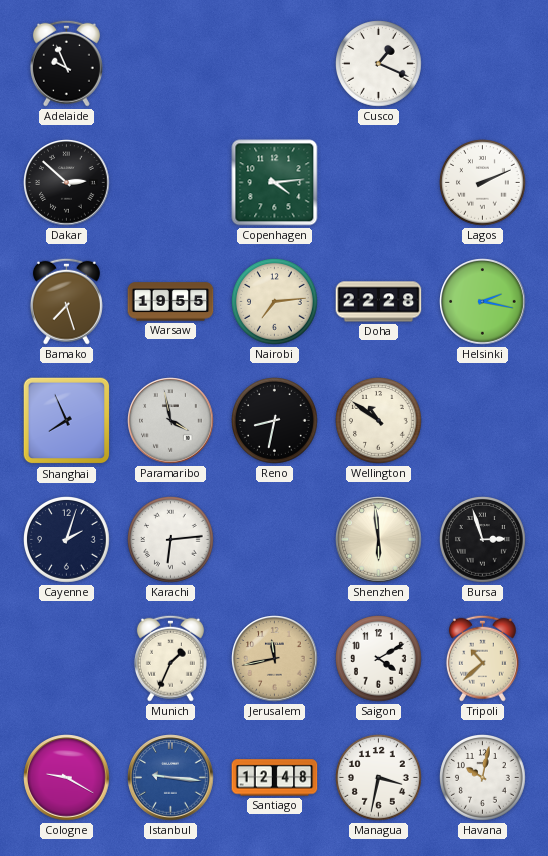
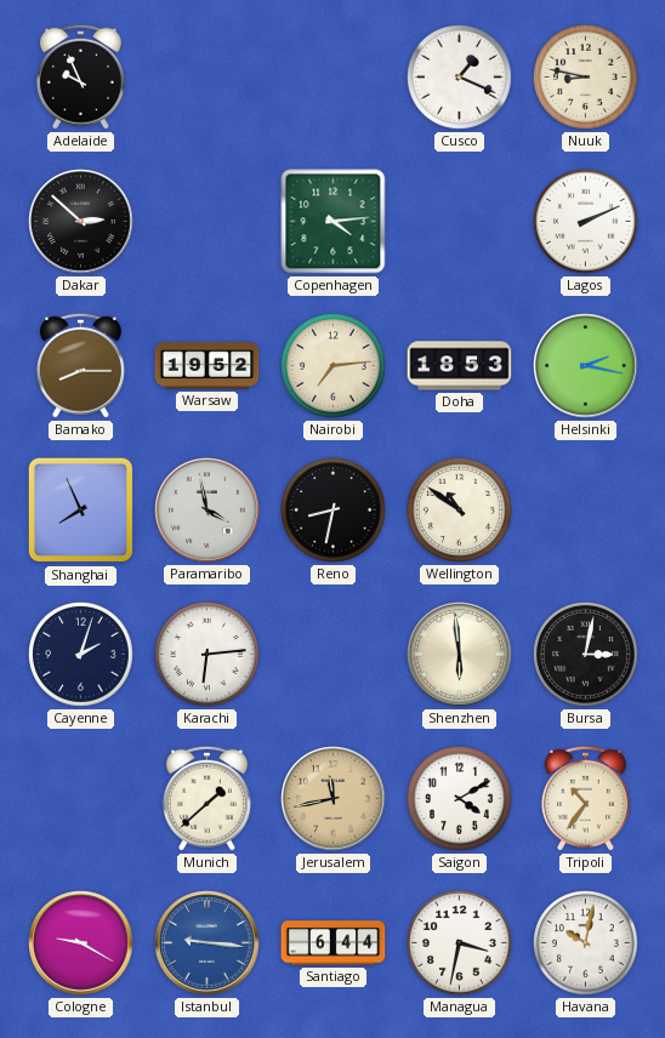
Nuuk: none -> 8:47
Bamako: 7:27 -> 8:15
Warsaw: 19:55 -> 19:52
Doha: 22:28 -> 18:53
Bursa: 2:57 -> 3:02
Munich: 1:34 -> 1:38
Tripoli: 10:38 -> 10:36
Santiago: 12:48 -> 6:44
